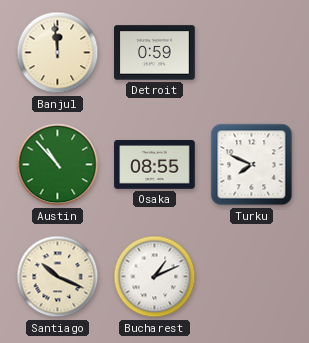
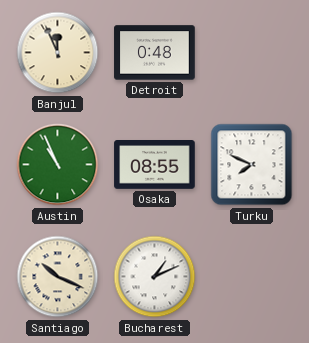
Banjul: 11:59 -> 11:56
Detroit: 0:59 -> 0:48
Austin: 10:53 -> 10:56
